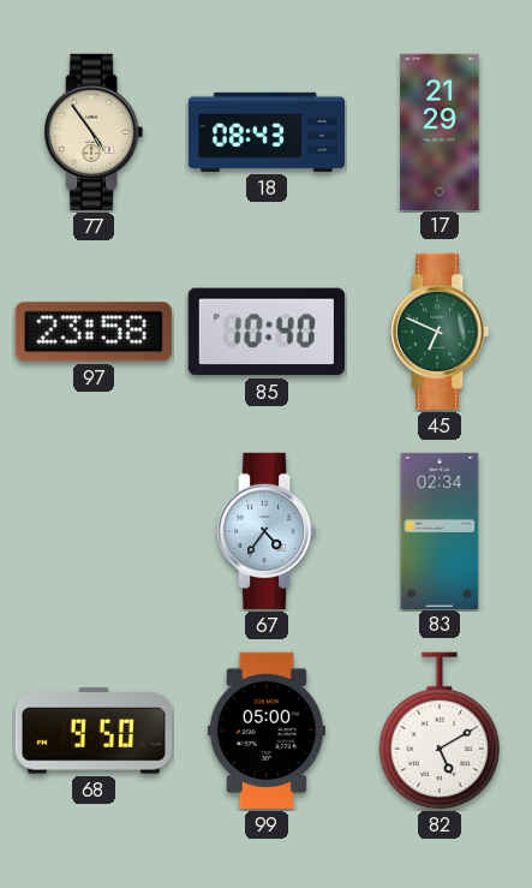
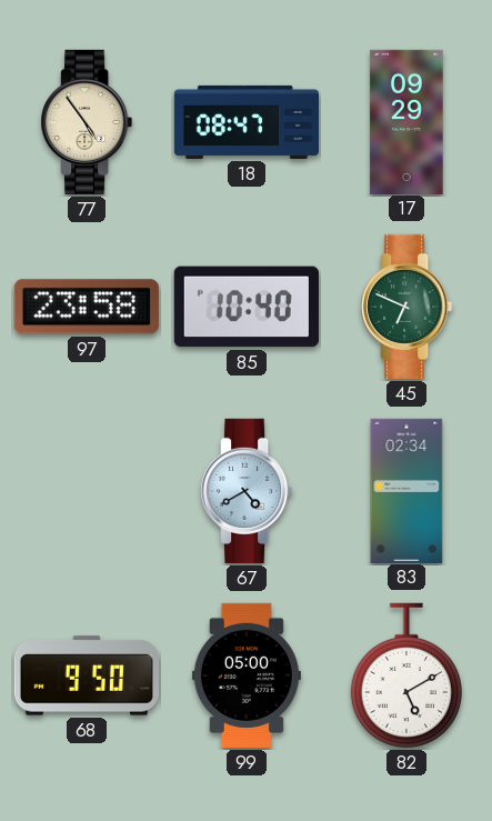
18: 08:43 -> 08:47
17: 21:29 -> 09:29
67: 4:36 -> 4:40
